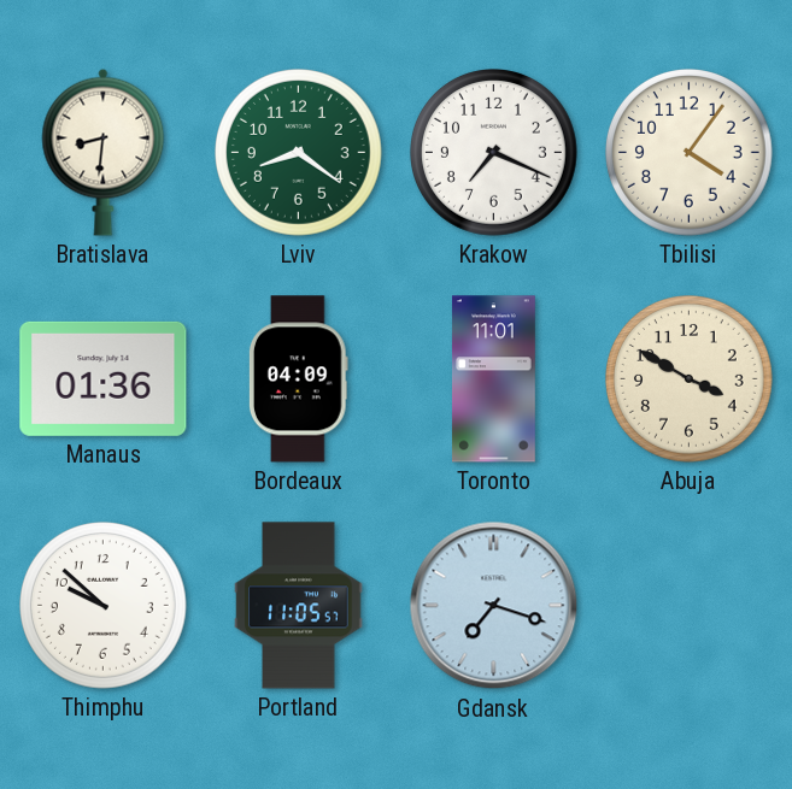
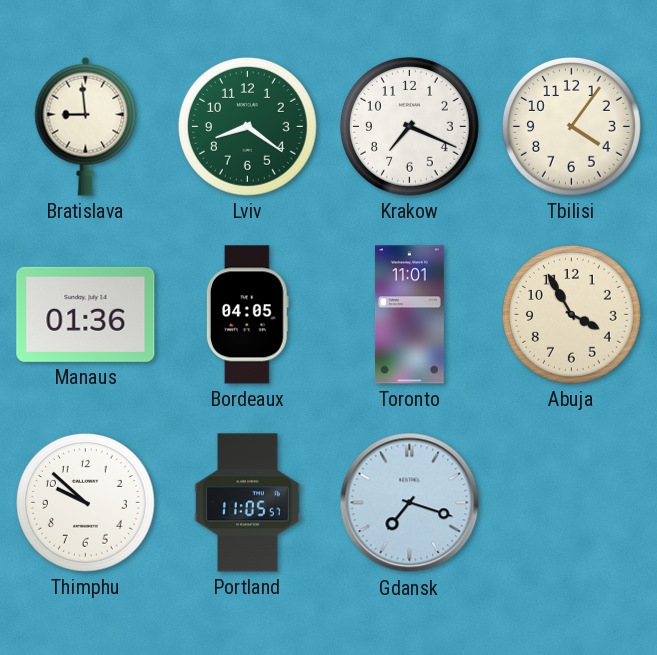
Bratislava: 8:31 -> 8:59
Bordeaux: 04:09 -> 04:05
Abuja: 3:50 -> 3:55
